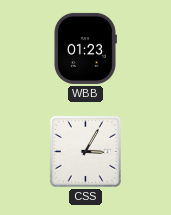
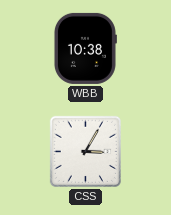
WBB: 01:23 -> 10:38
